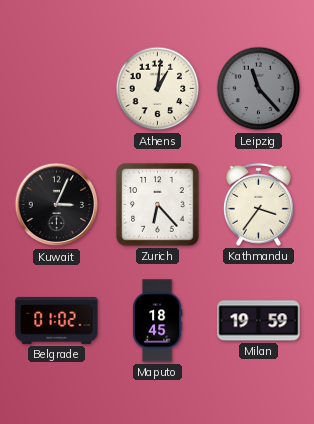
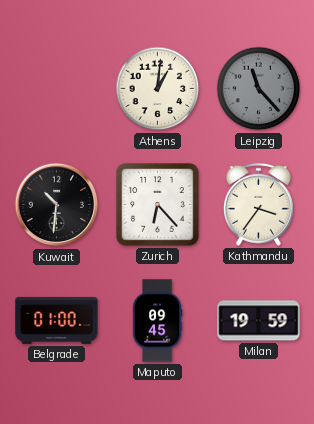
Kuwait: 3:04 -> 10:31
Belgrade: 01:02 -> 01:00
Maputo: 18:45 -> 09:45
